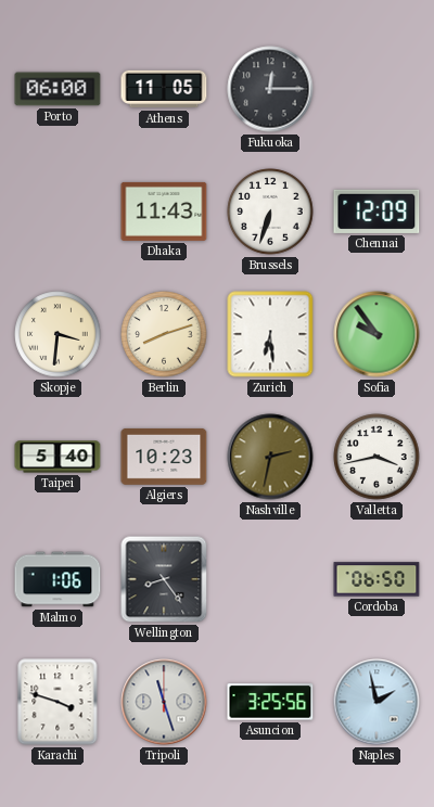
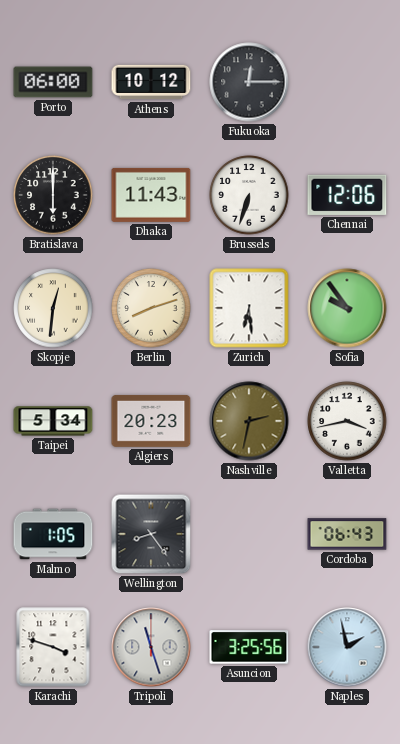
Athens: 11:05 -> 10:12
Bratislava: none -> 6:00
Chennai: 12:09 -> 12:06
Skopje: 3:31 -> 12:31
Taipei: 5:40 -> 5:34
Algiers: 10:23 -> 20:23
Malmo: 1:06 -> 1:05
Cordoba: 06:50 -> 06:43
